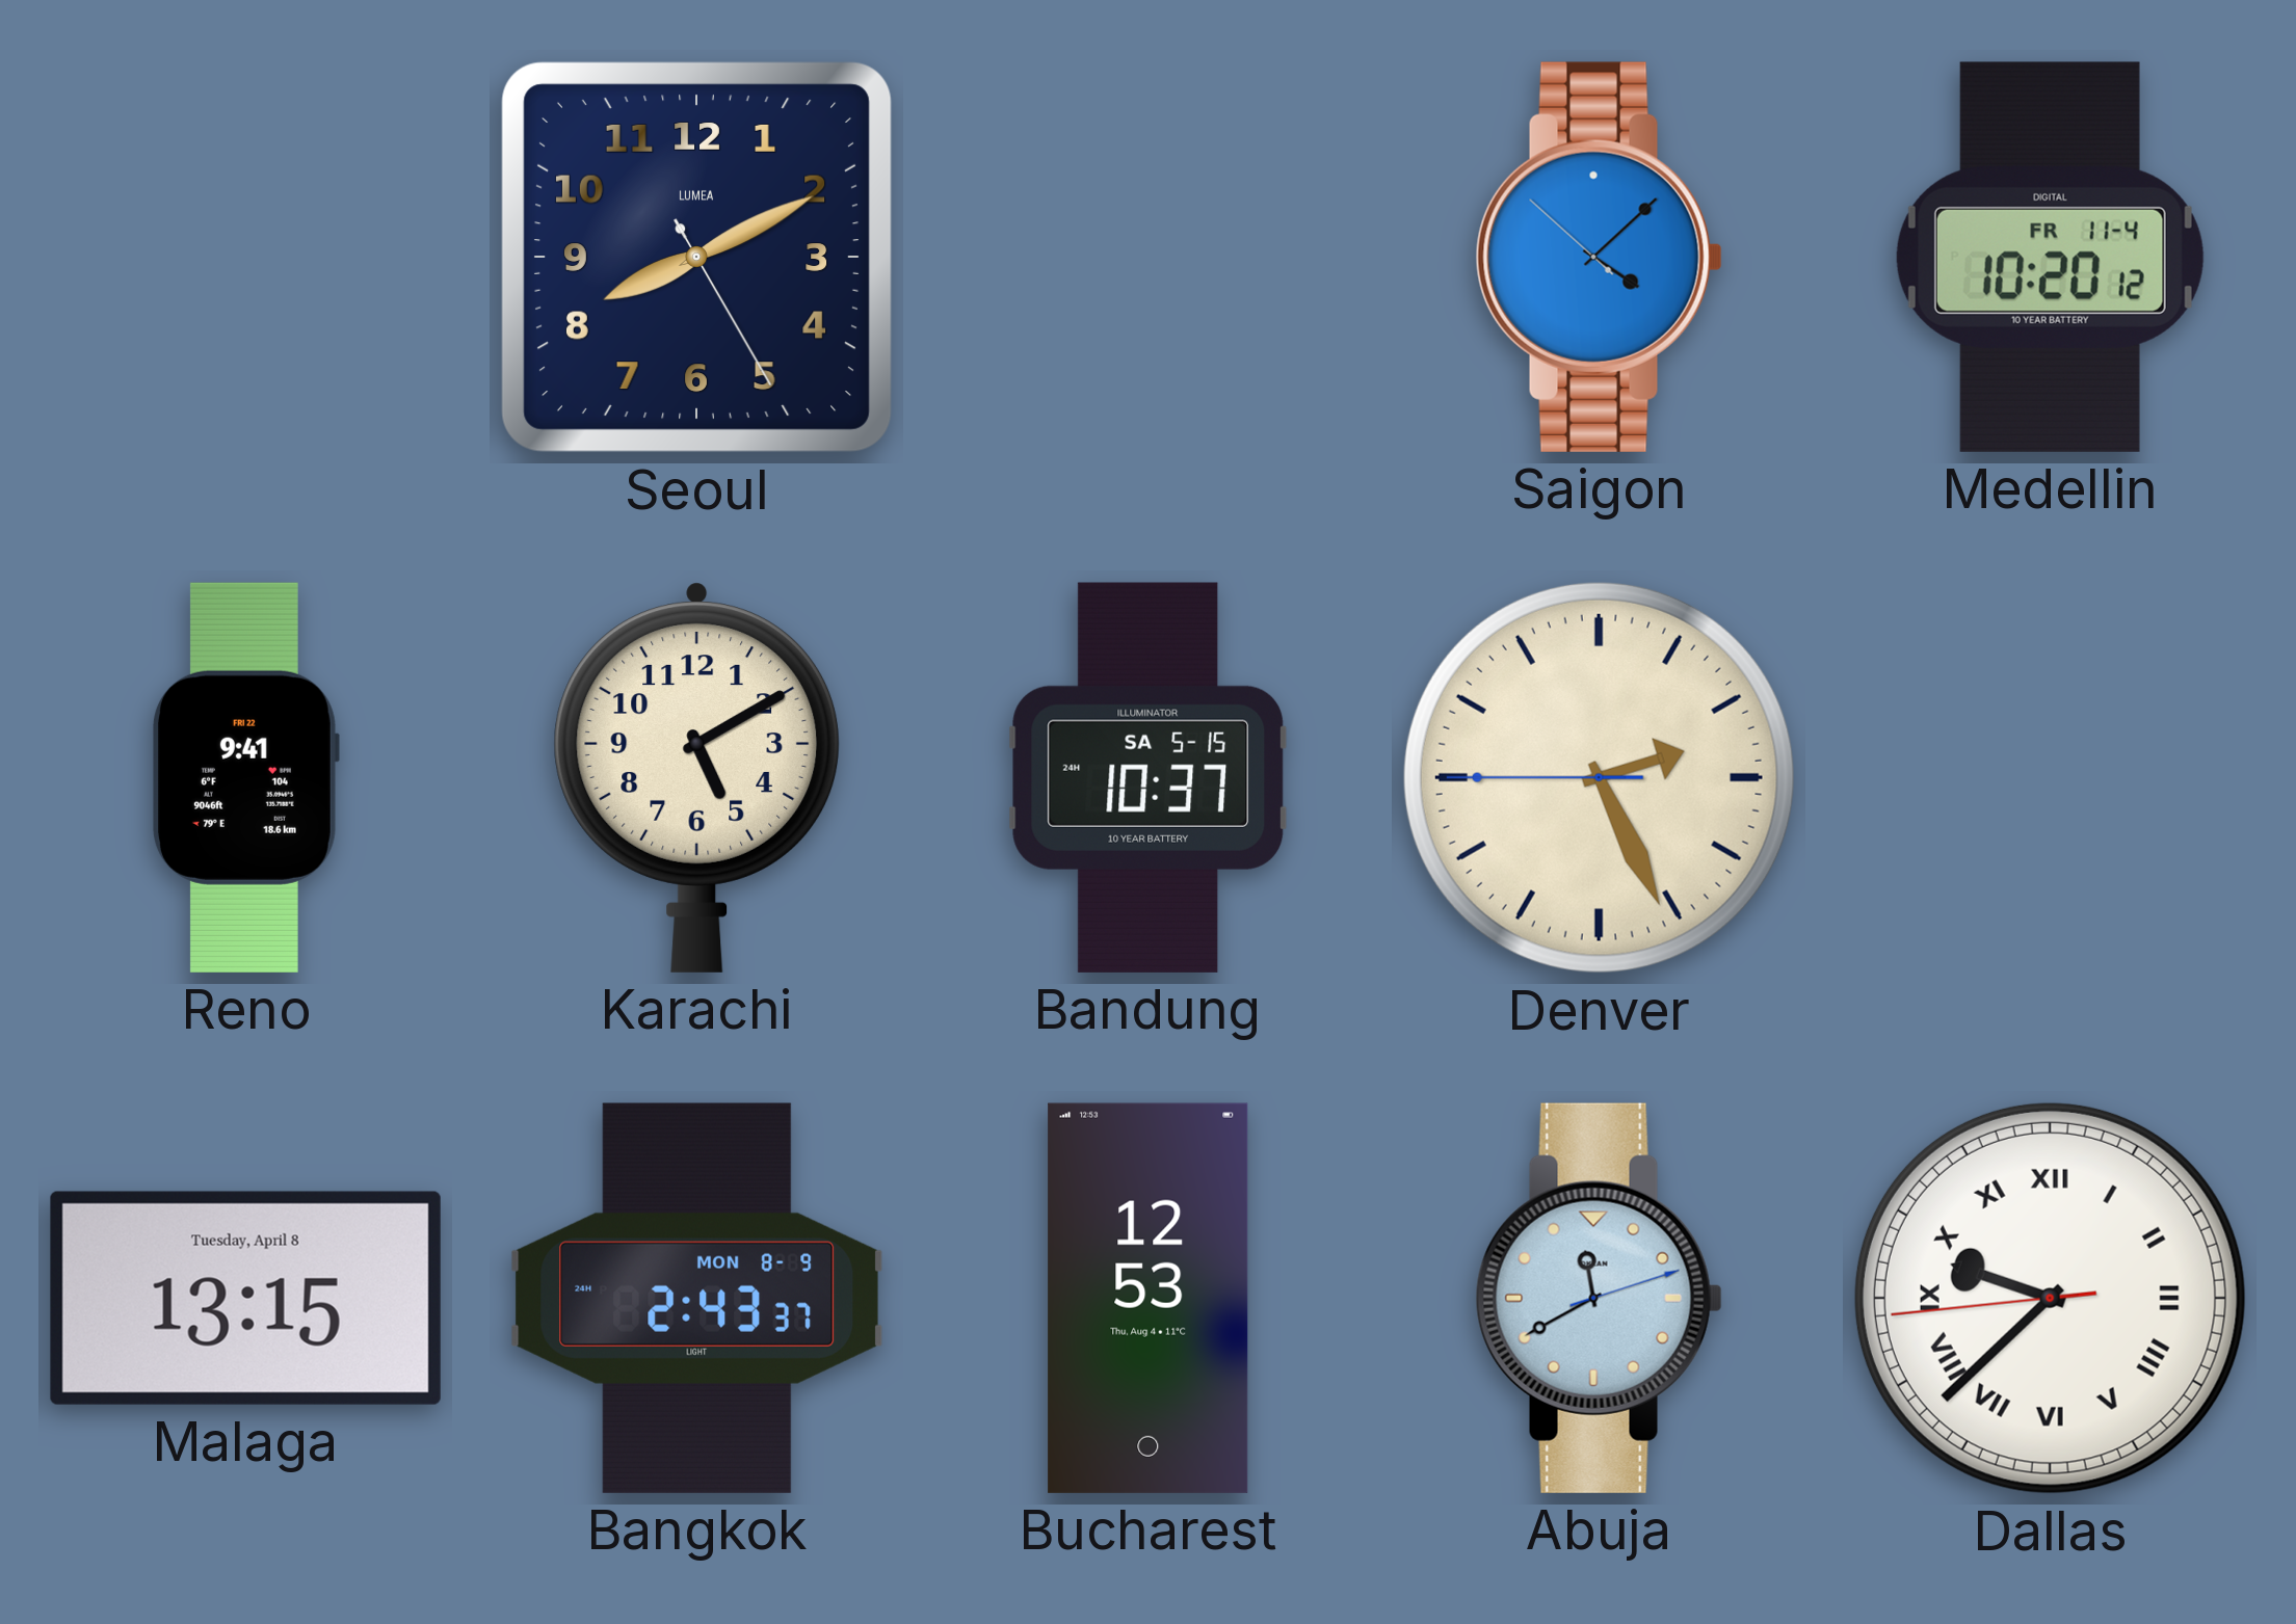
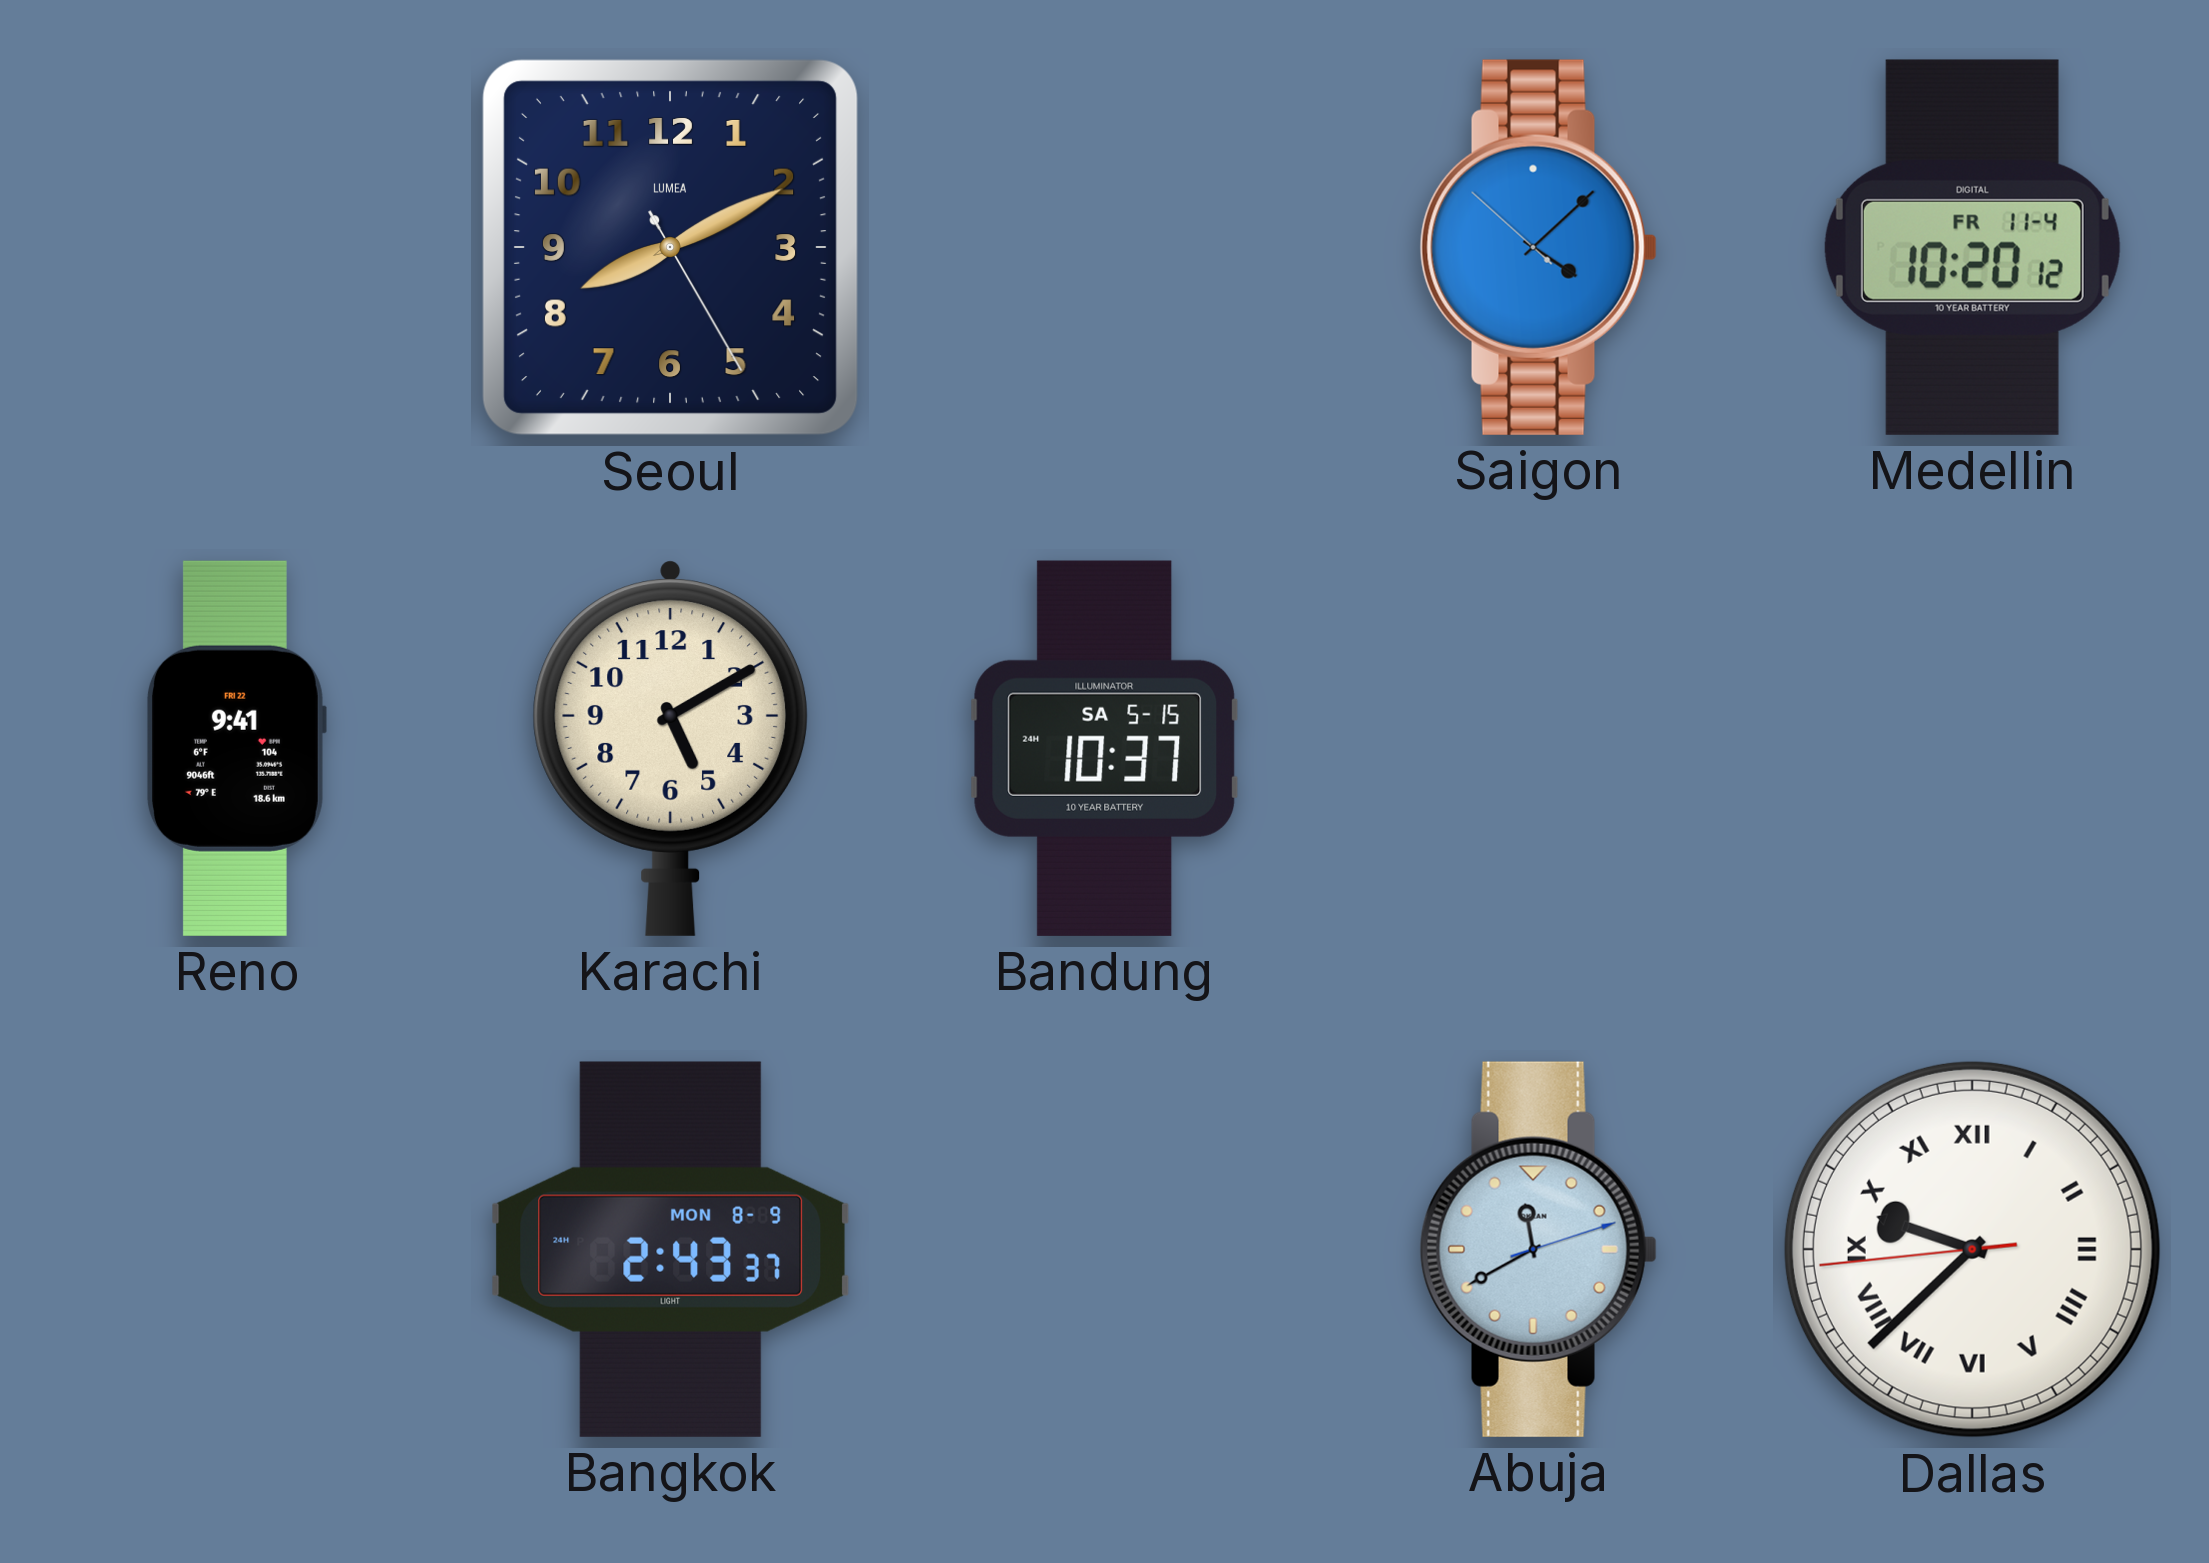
Denver: 2:25 -> none
Malaga: 13:15 -> none
Bucharest: 12:53 -> none
